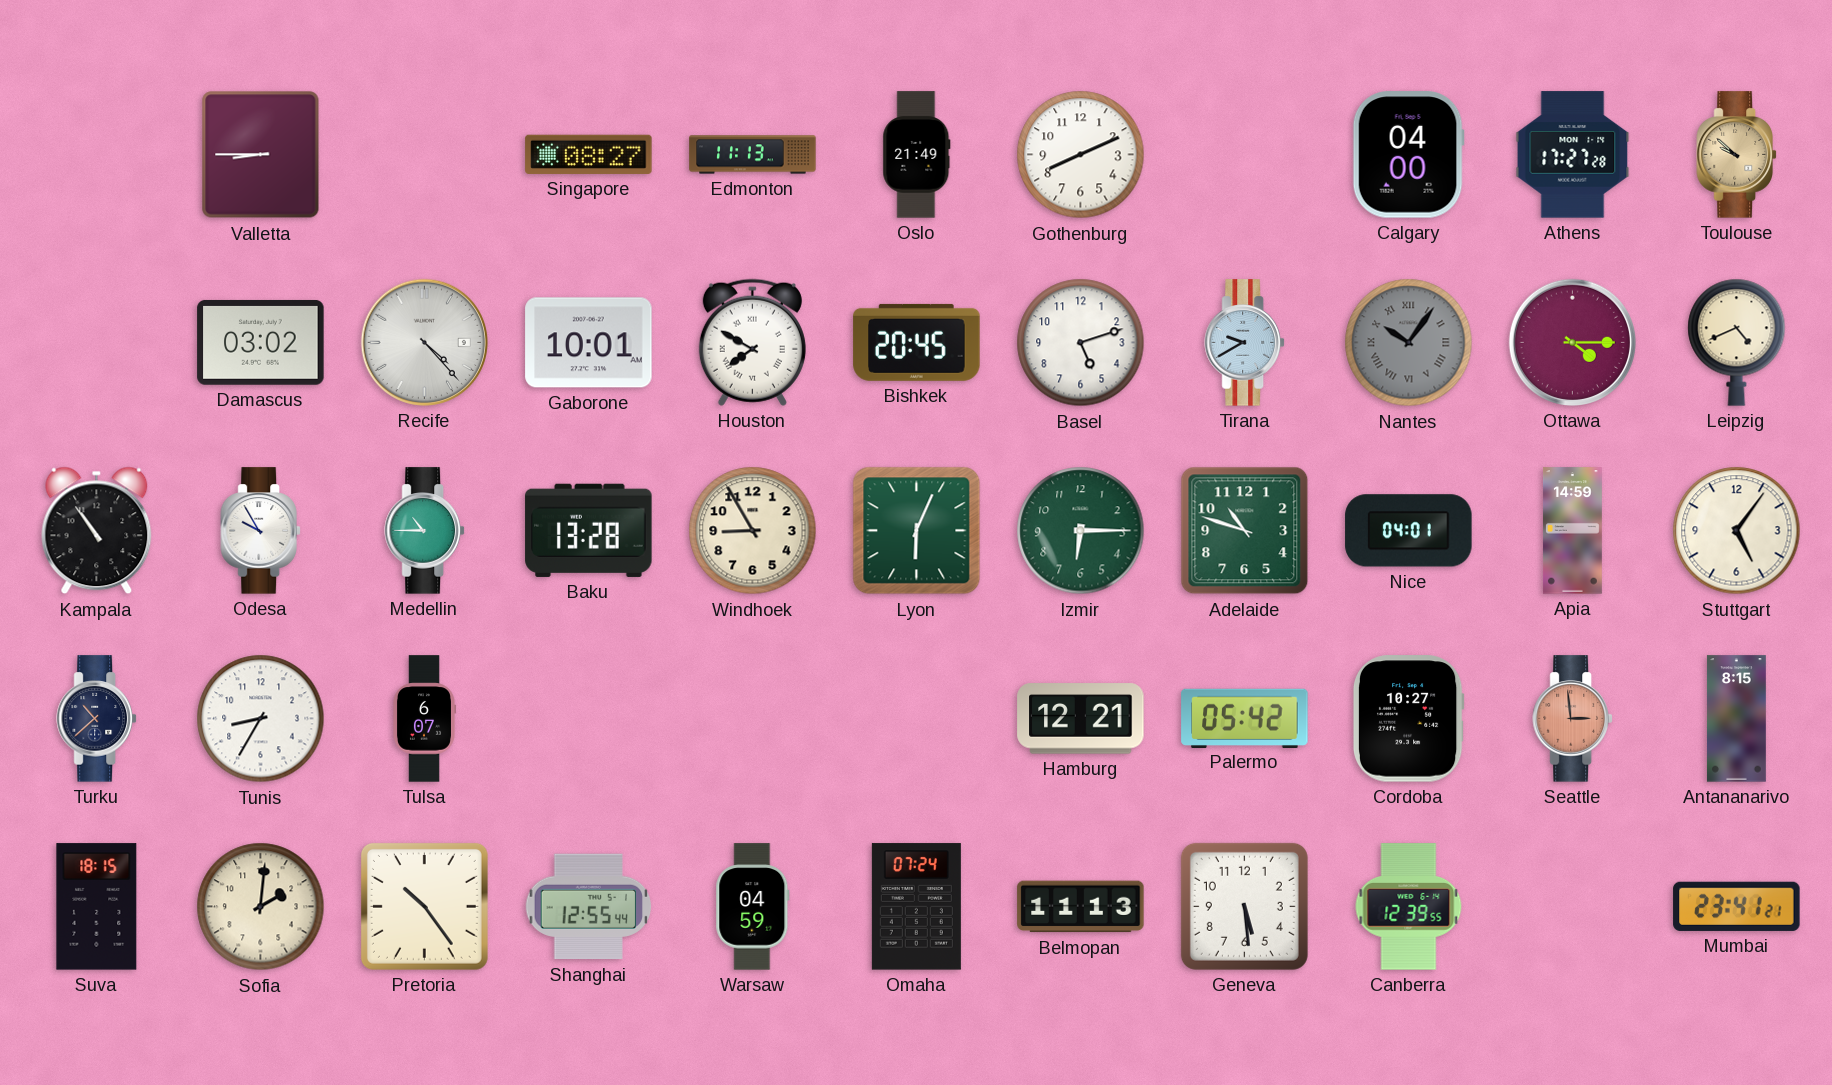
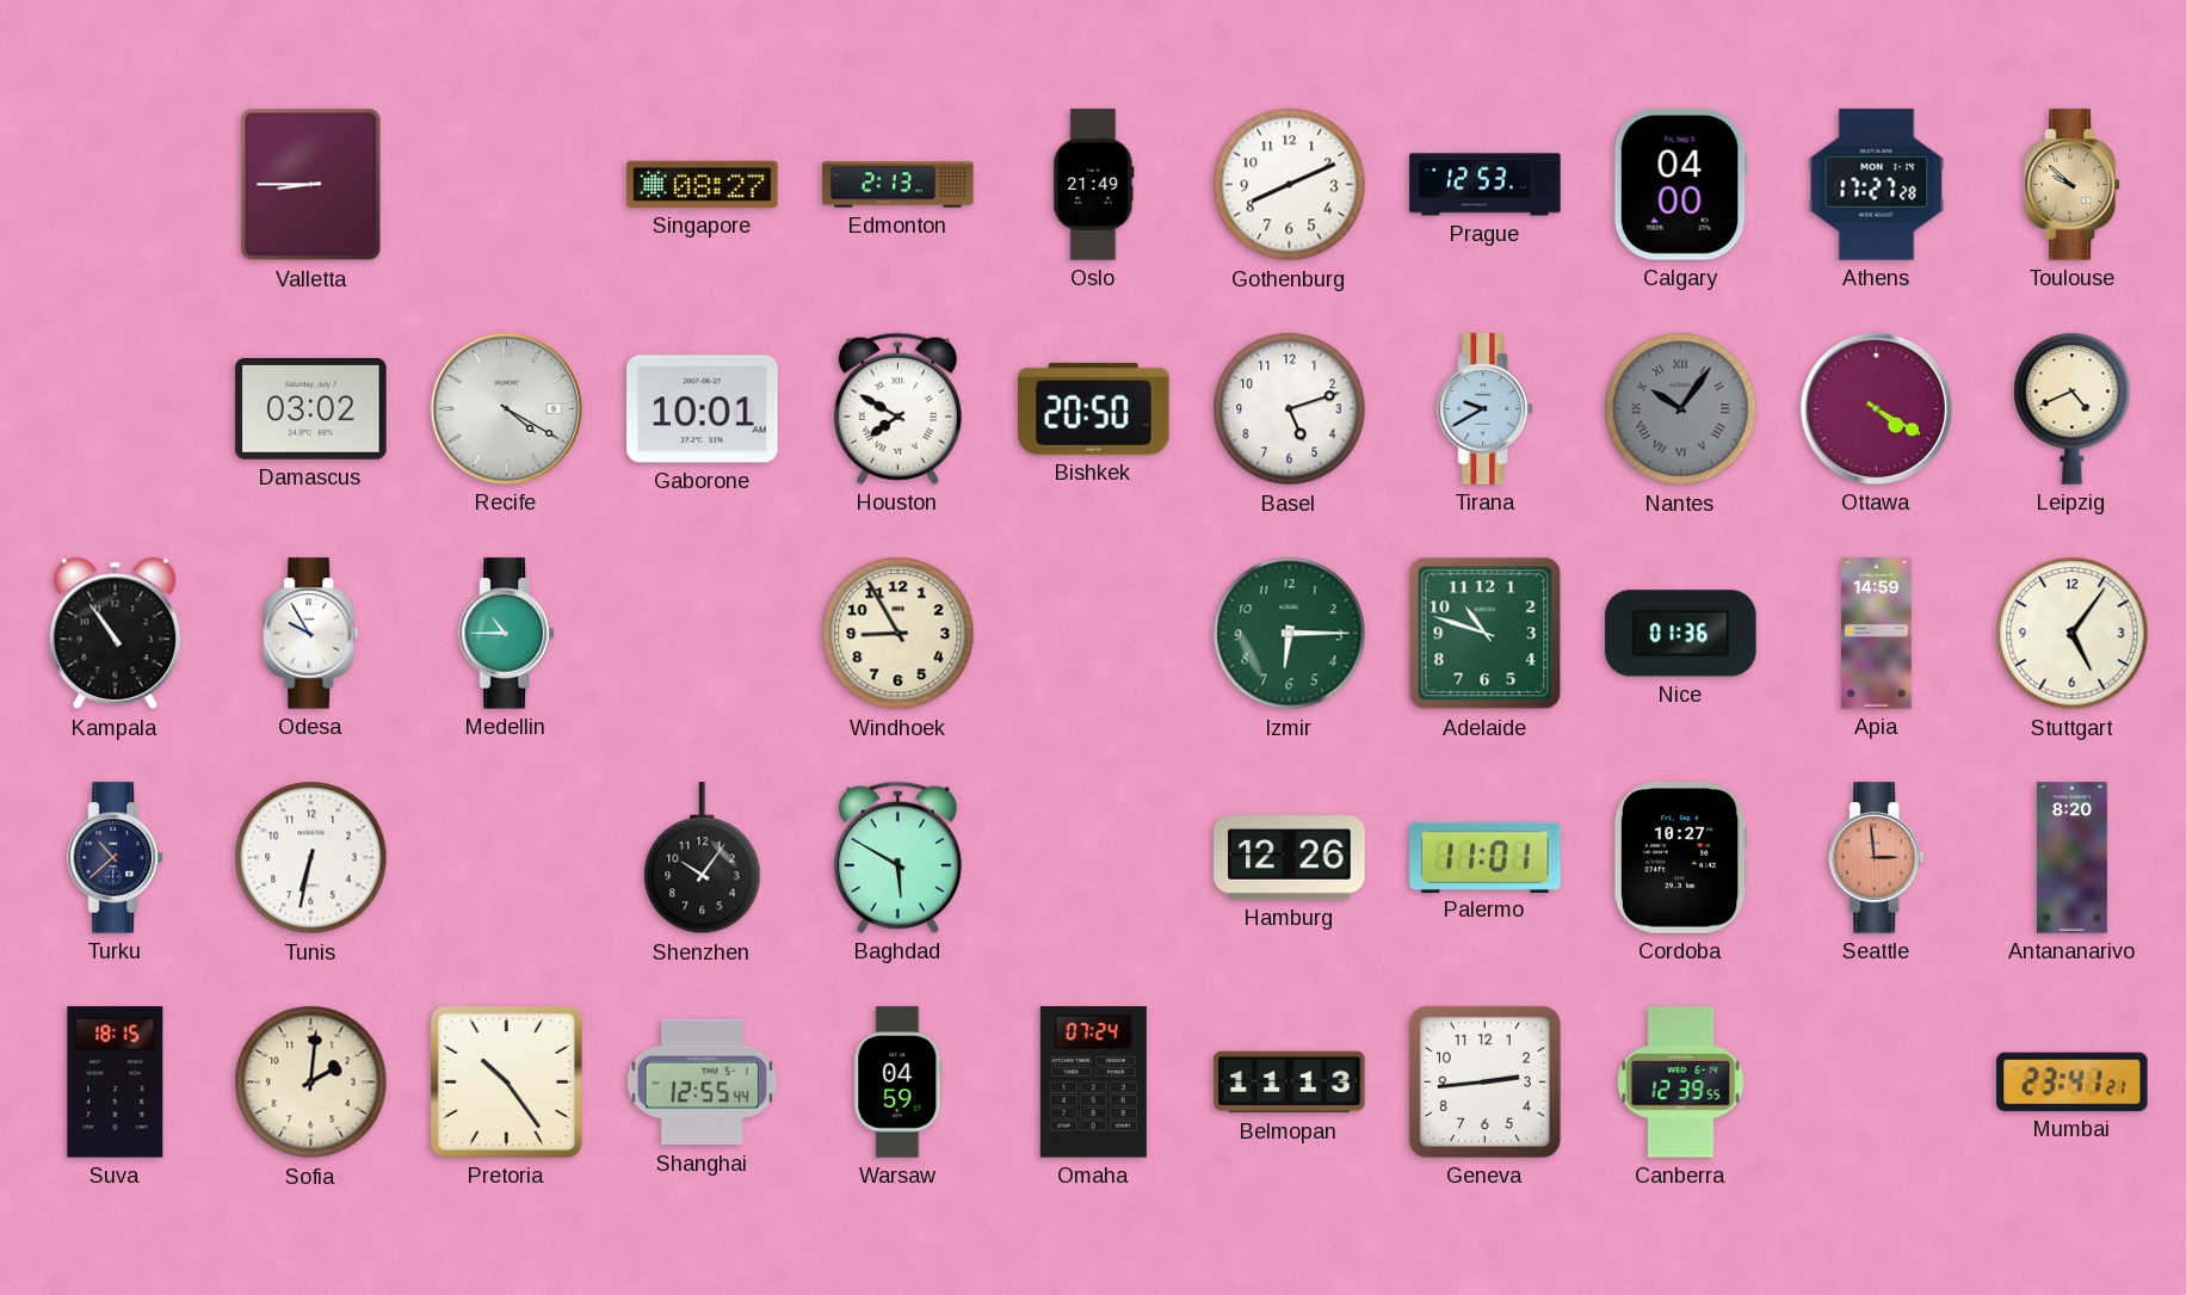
Edmonton: 11:13 -> 2:13
Prague: none -> 12:53
Recife: 4:23 -> 4:20
Bishkek: 20:45 -> 20:50
Ottawa: 4:15 -> 4:20
Baku: 13:28 -> none
Lyon: 6:04 -> none
Nice: 04:01 -> 01:36
Tunis: 8:35 -> 6:32
Tulsa: 6:07 -> none
Shenzhen: none -> 10:06
Baghdad: none -> 5:50
Hamburg: 12:21 -> 12:26
Palermo: 05:42 -> 11:01
Antananarivo: 8:15 -> 8:20
Geneva: 5:29 -> 2:44
